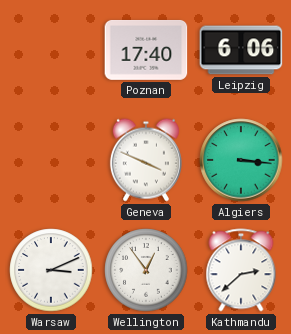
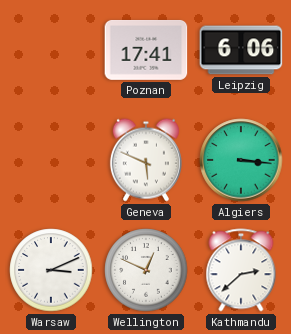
Poznan: 17:40 -> 17:41
Geneva: 3:49 -> 5:49
Wellington: 12:54 -> 12:49
